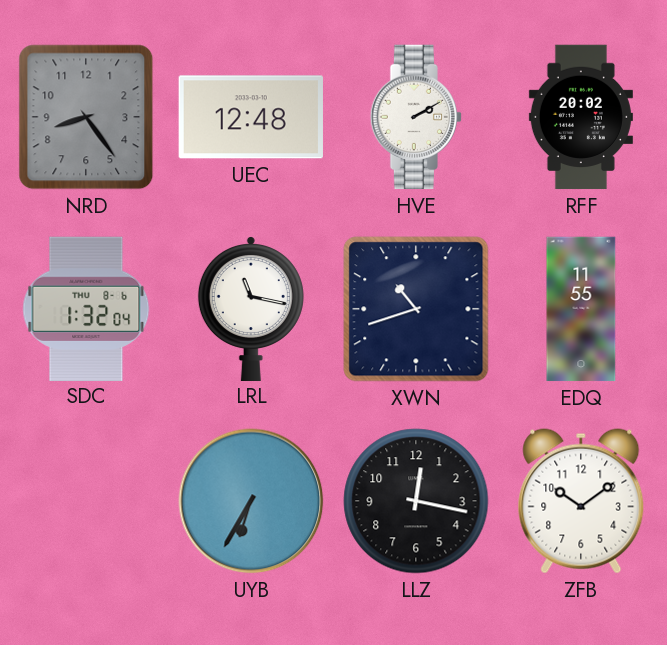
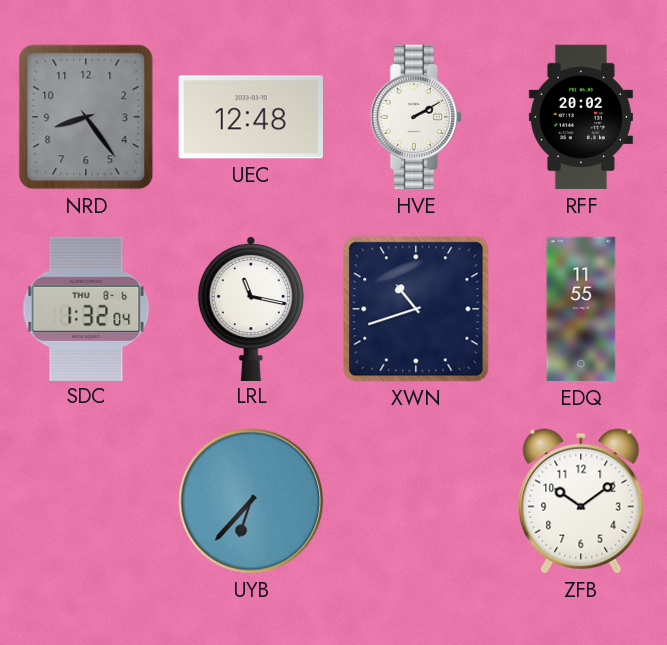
UYB: 6:35 -> 6:37
LLZ: 12:17 -> none
